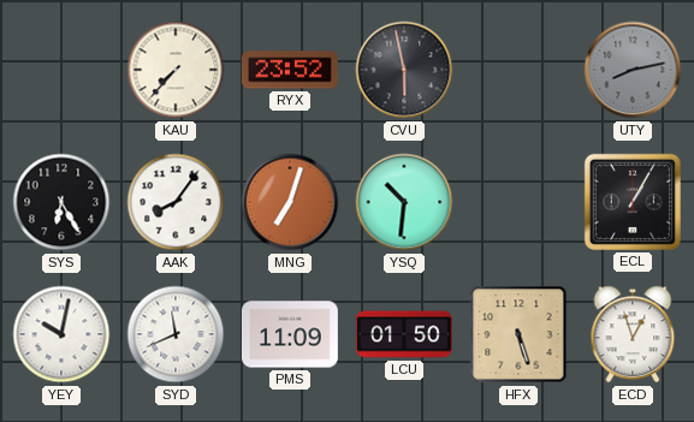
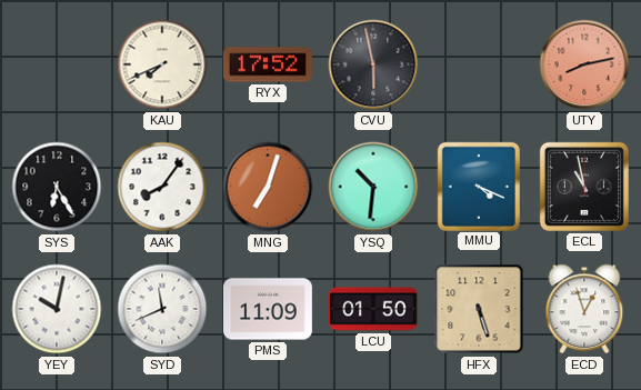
KAU: 7:37 -> 7:41
RYX: 23:52 -> 17:52
UTY dial: grey -> salmon
MMU: none -> 4:19
ECL: 1:05 -> 10:58
